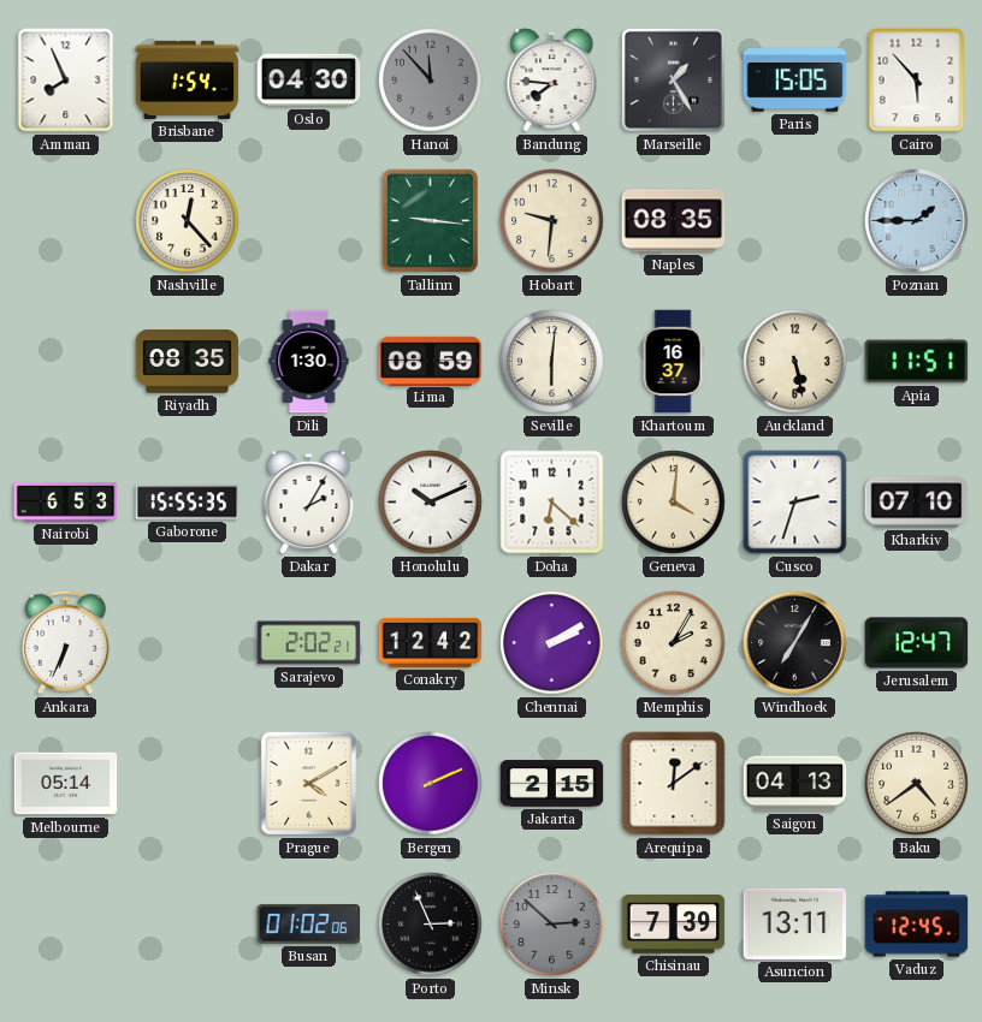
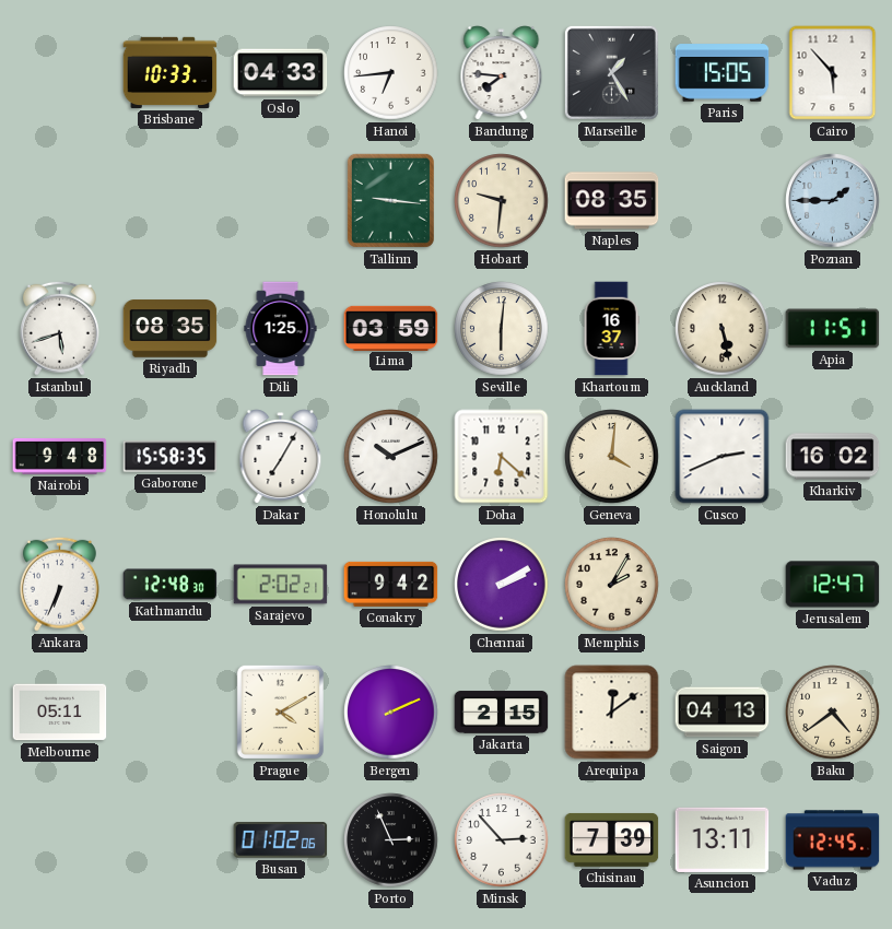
Amman: 7:56 -> none
Brisbane: 1:54 -> 10:33
Oslo: 04:30 -> 04:33
Hanoi: 11:53 -> 6:44
Hanoi dial: grey -> white
Nashville: 12:23 -> none
Istanbul: none -> 5:42
Dili: 1:30 -> 1:25
Lima: 08:59 -> 03:59
Nairobi: 6:53 -> 9:48
Gaborone: 15:55 -> 15:58
Dakar: 2:05 -> 7:05
Cusco: 2:33 -> 2:41
Kharkiv: 07:10 -> 16:02
Kathmandu: none -> 12:48
Conakry: 12:42 -> 9:42
Windhoek: 7:05 -> none
Melbourne: 05:14 -> 05:11
Minsk: 2:52 -> 2:53
Minsk dial: grey -> white
